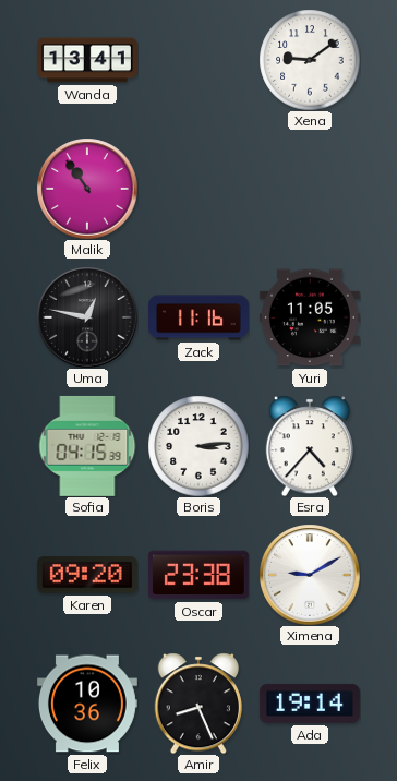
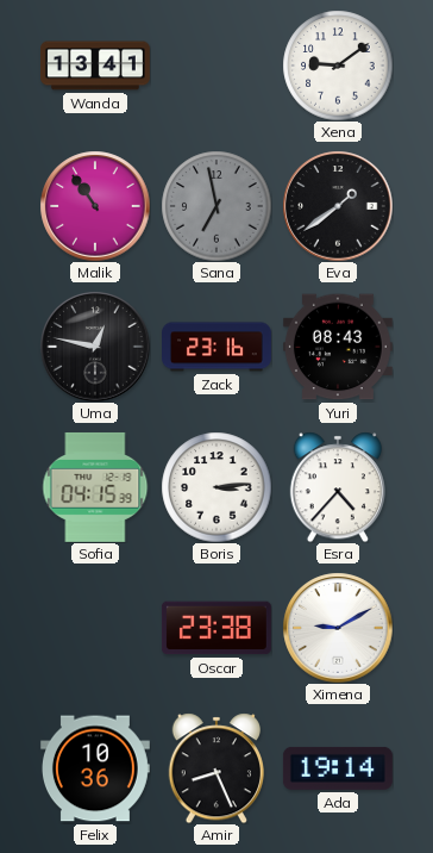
Sana: none -> 6:58
Eva: none -> 1:39
Zack: 11:16 -> 23:16
Yuri: 11:05 -> 08:43
Karen: 09:20 -> none
